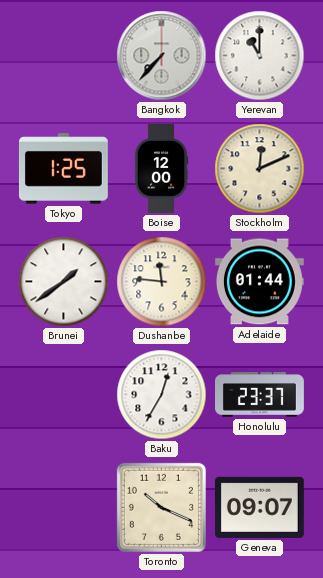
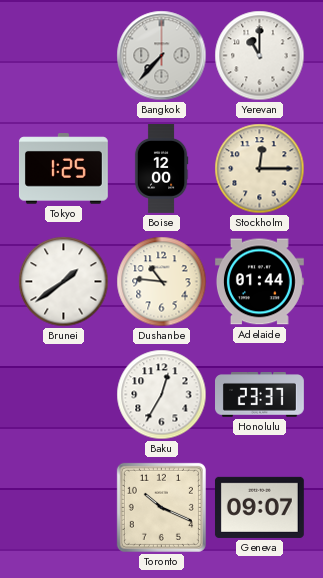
Stockholm: 12:11 -> 12:15
Dushanbe: 11:46 -> 10:46
